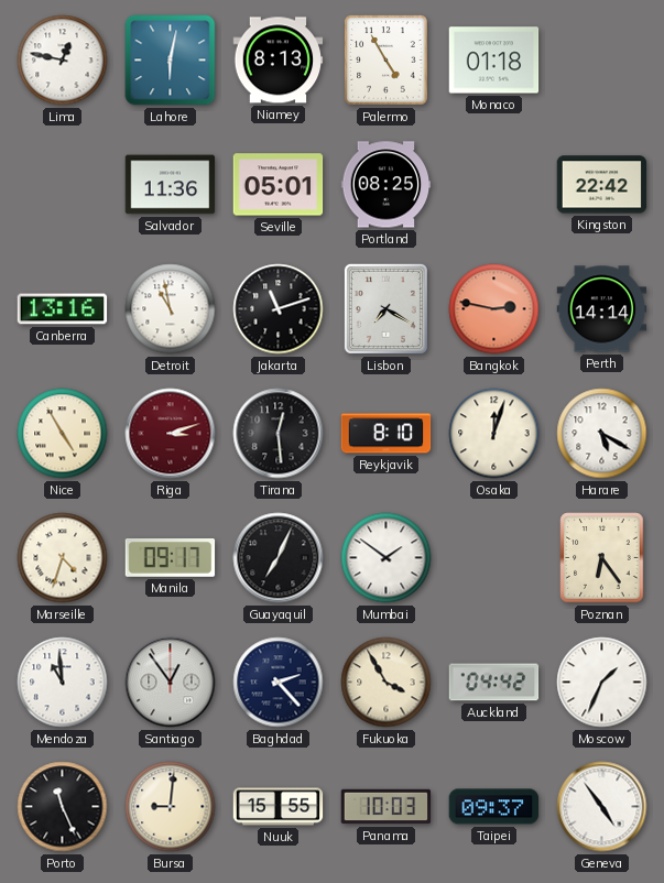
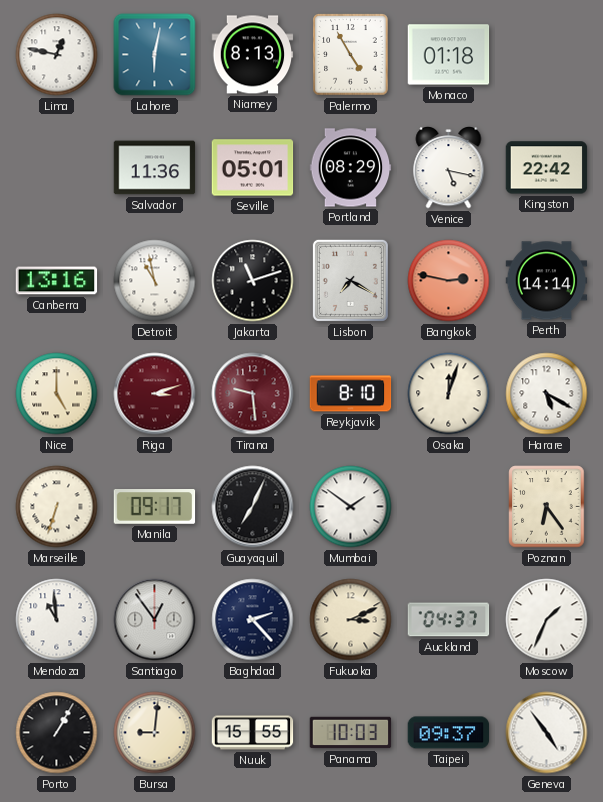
Portland: 08:25 -> 08:29
Venice: none -> 5:17
Nice: 4:55 -> 5:00
Tirana: 12:29 -> 9:29
Tirana dial: black -> burgundy
Marseille: 4:33 -> 6:33
Fukuoka: 3:55 -> 3:11
Auckland: 04:42 -> 04:37
Porto: 11:26 -> 1:05
